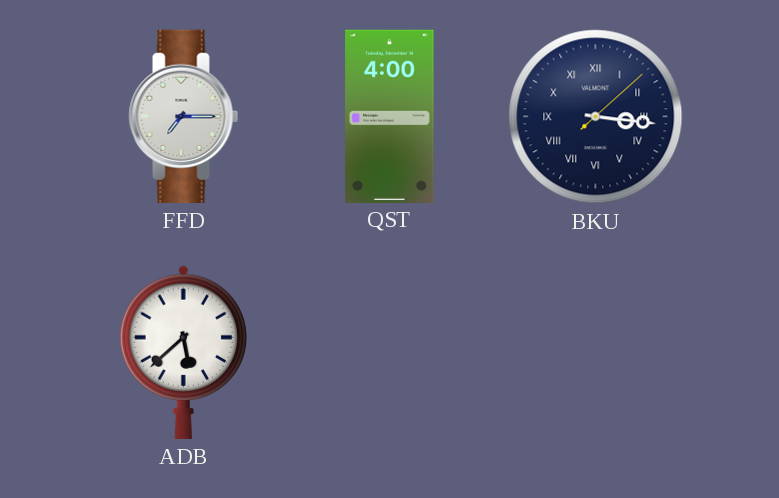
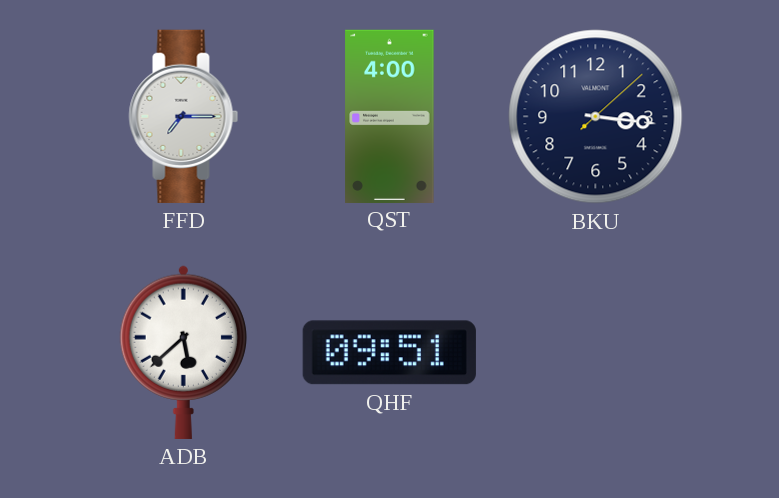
BKU numerals: Roman -> Arabic
QHF: none -> 09:51
